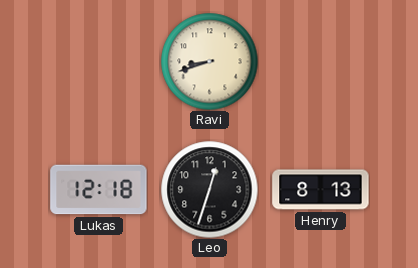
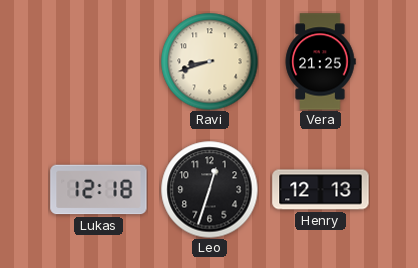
Vera: none -> 21:25
Henry: 8:13 -> 12:13
